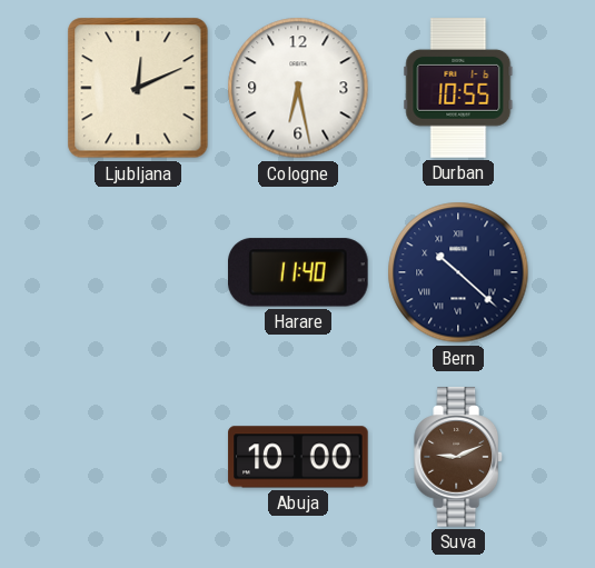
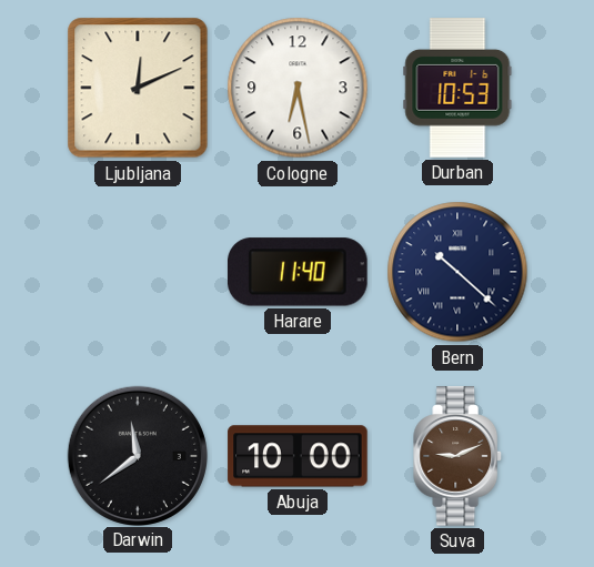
Durban: 10:55 -> 10:53
Darwin: none -> 11:39
